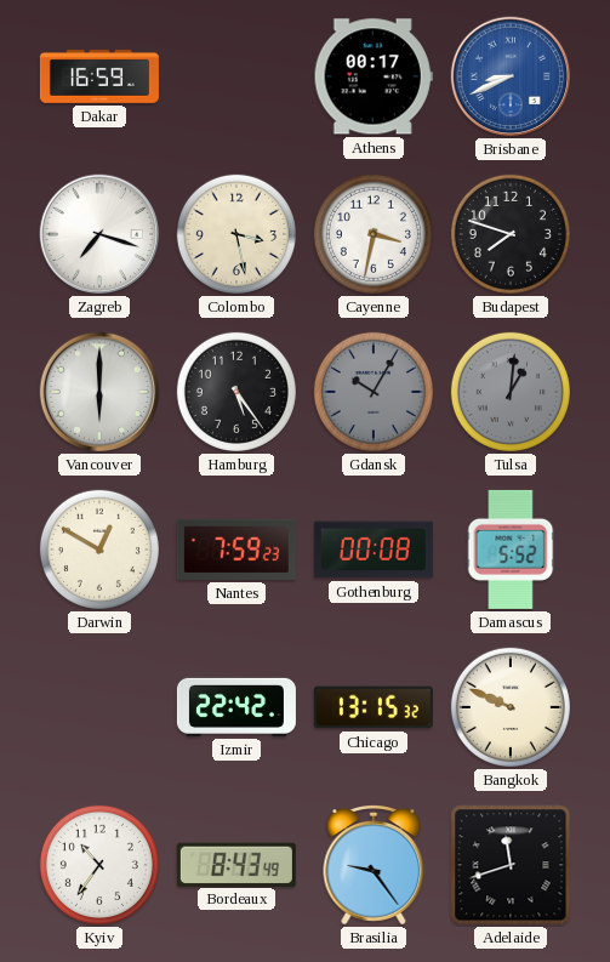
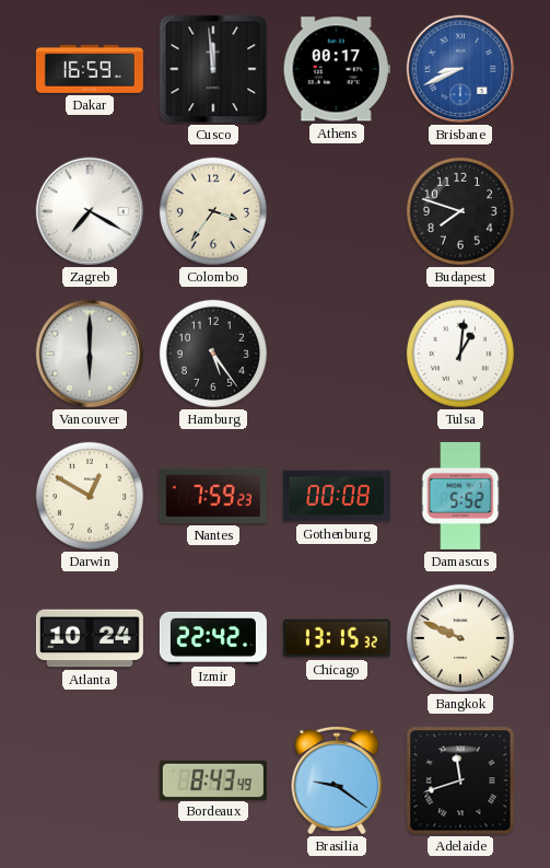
Cusco: none -> 11:59
Zagreb: 7:18 -> 7:20
Colombo: 3:28 -> 3:36
Cayenne: 3:32 -> none
Gdansk: 10:05 -> none
Tulsa dial: grey -> white
Atlanta: none -> 10:24
Kyiv: 10:36 -> none
Brasilia: 9:24 -> 9:21
